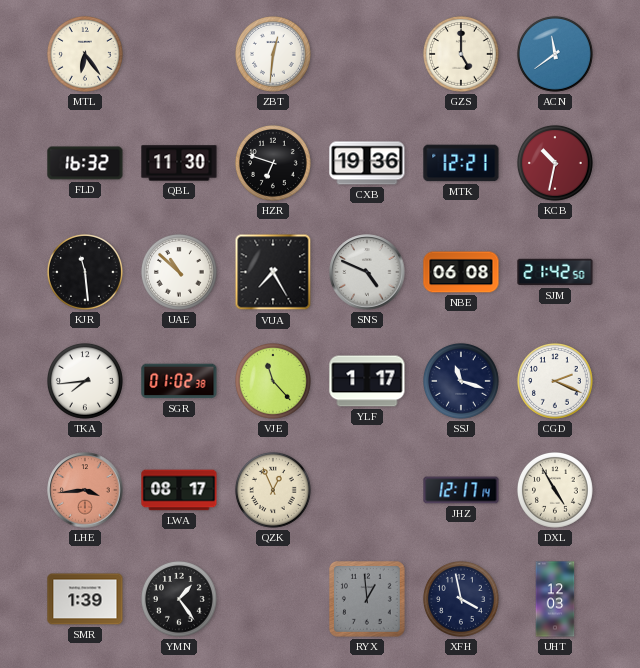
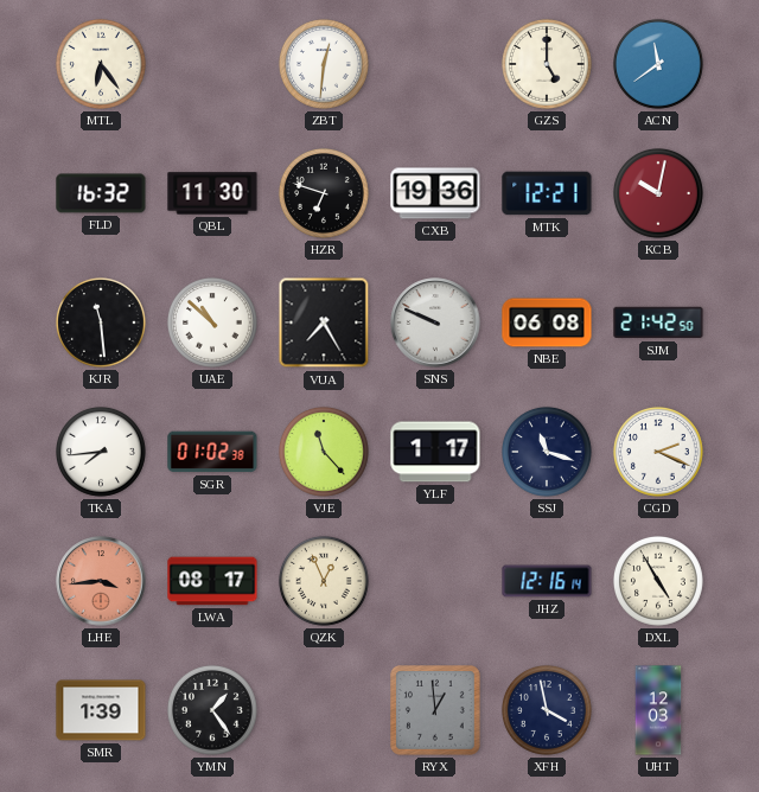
KCB: 10:32 -> 10:02
SNS: 4:49 -> 9:49
JHZ: 12:17 -> 12:16
